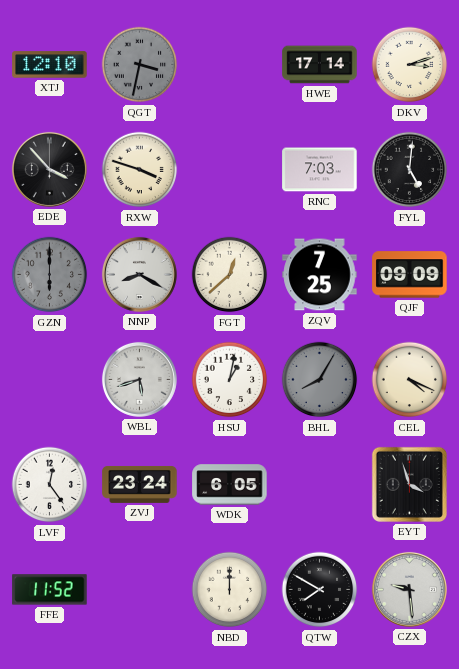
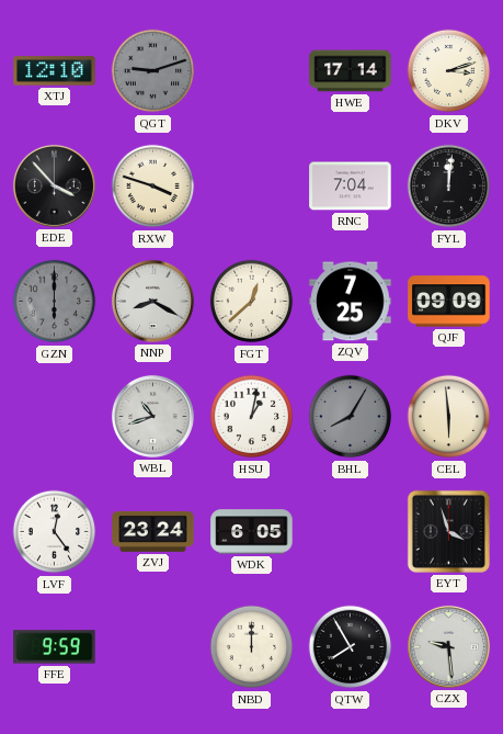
QGT: 3:32 -> 9:12
RNC: 7:03 -> 7:04
FYL: 5:01 -> 12:01
WBL: 5:42 -> 10:42
CEL: 4:19 -> 5:59
FFE: 11:52 -> 9:59
QTW: 7:50 -> 7:55
